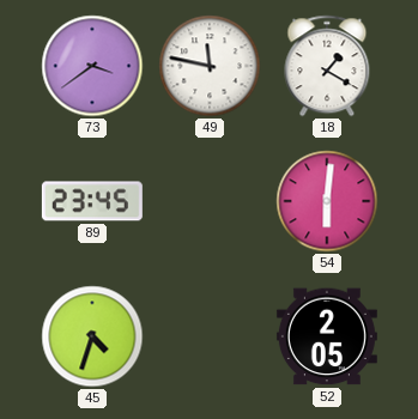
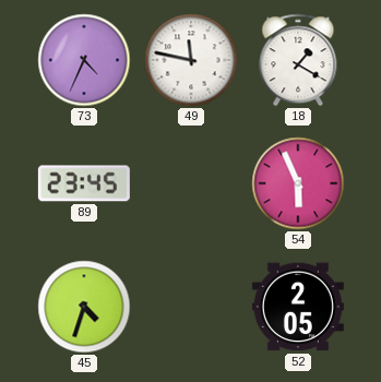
73: 3:39 -> 4:34
54: 6:01 -> 5:56
